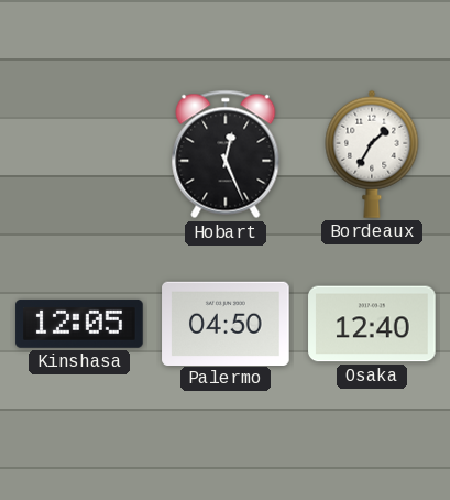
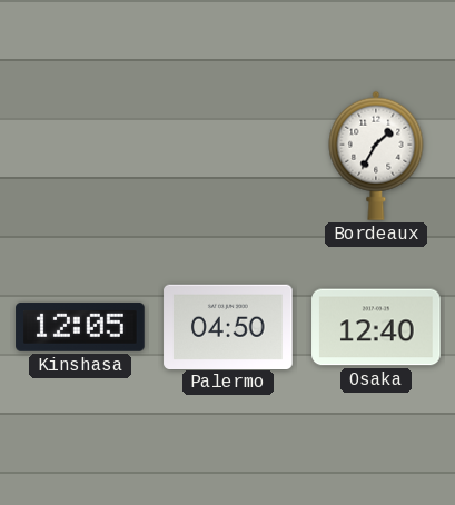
Hobart: 12:26 -> none
